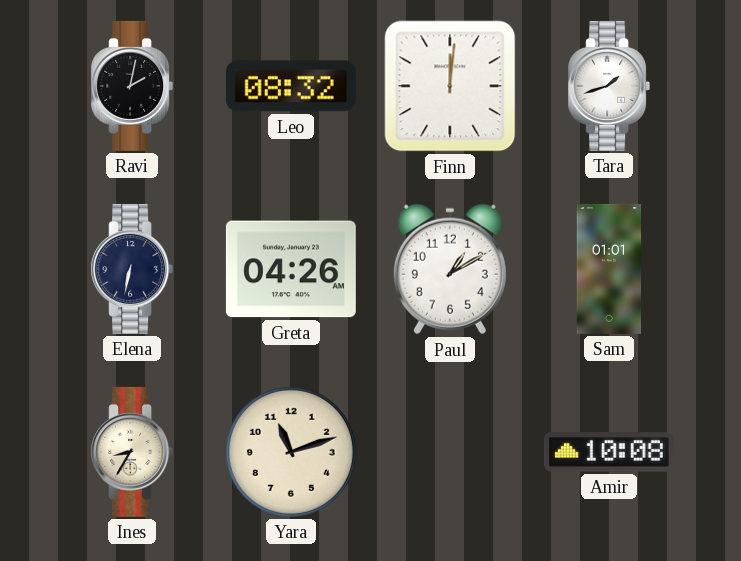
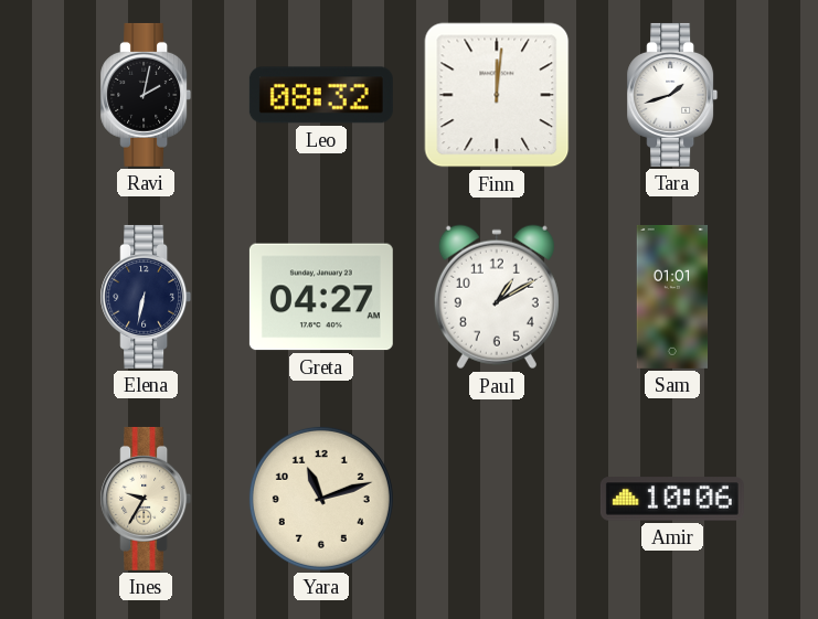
Greta: 04:26 -> 04:27
Ines: 8:35 -> 9:35
Amir: 10:08 -> 10:06
